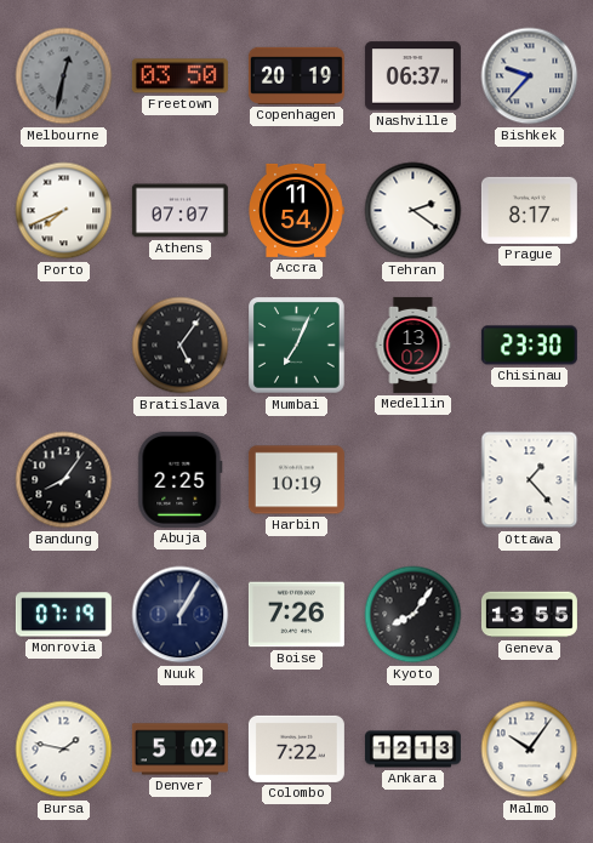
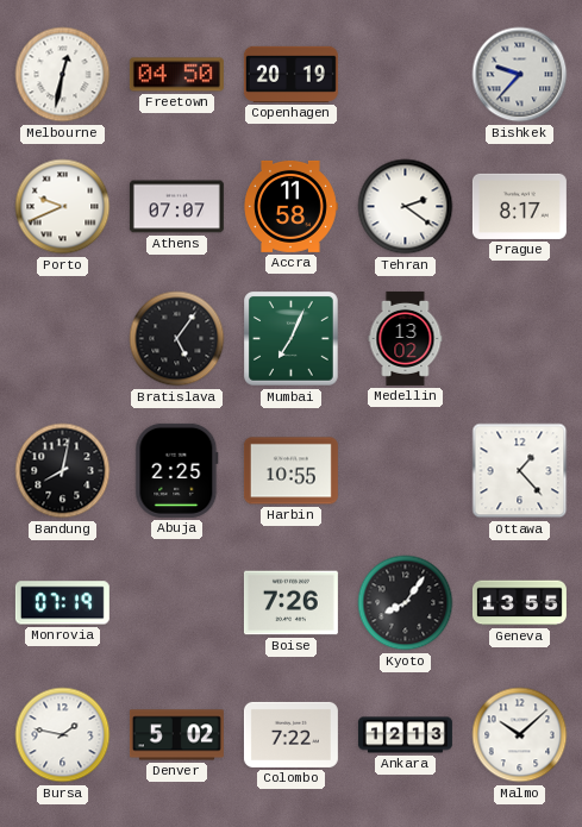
Melbourne dial: grey -> white
Freetown: 03:50 -> 04:50
Nashville: 06:37 -> none
Porto: 7:41 -> 9:41
Accra: 11:54 -> 11:58
Chisinau: 23:30 -> none
Bandung: 8:06 -> 8:02
Harbin: 10:19 -> 10:55
Nuuk: 1:05 -> none
Malmo: 10:06 -> 10:08
